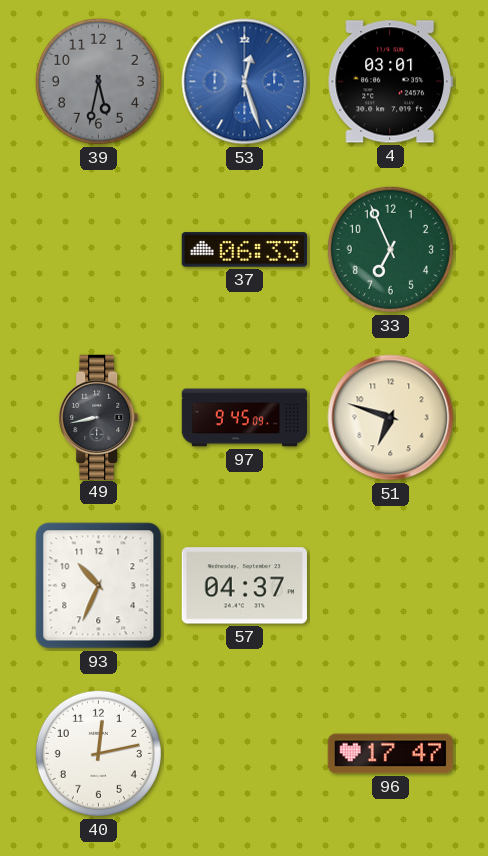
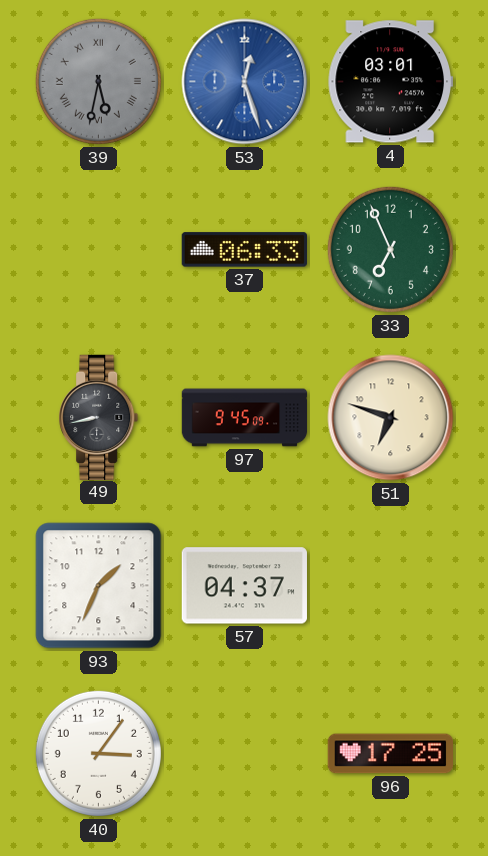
39 numerals: Arabic -> Roman
93: 10:34 -> 1:34
40: 12:13 -> 3:06
96: 17:47 -> 17:25
